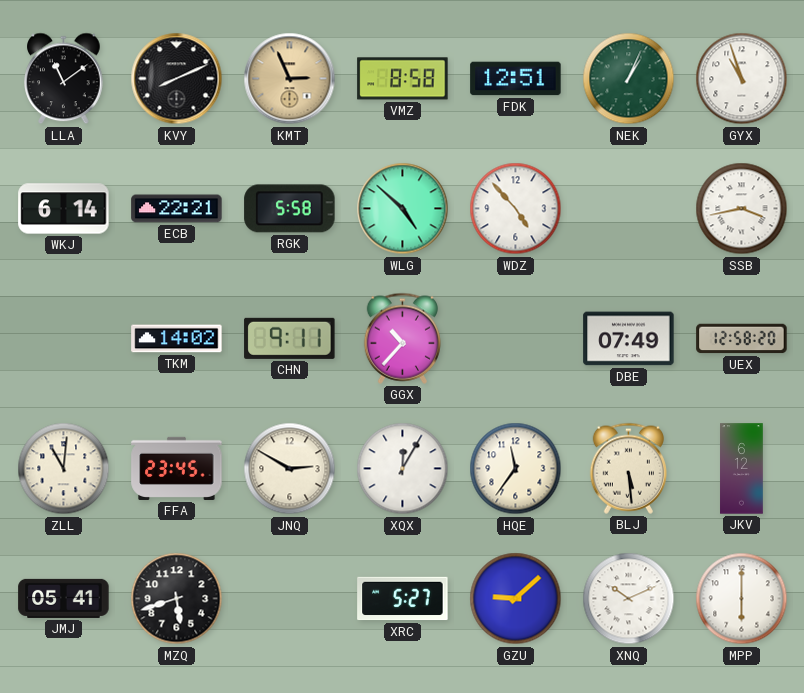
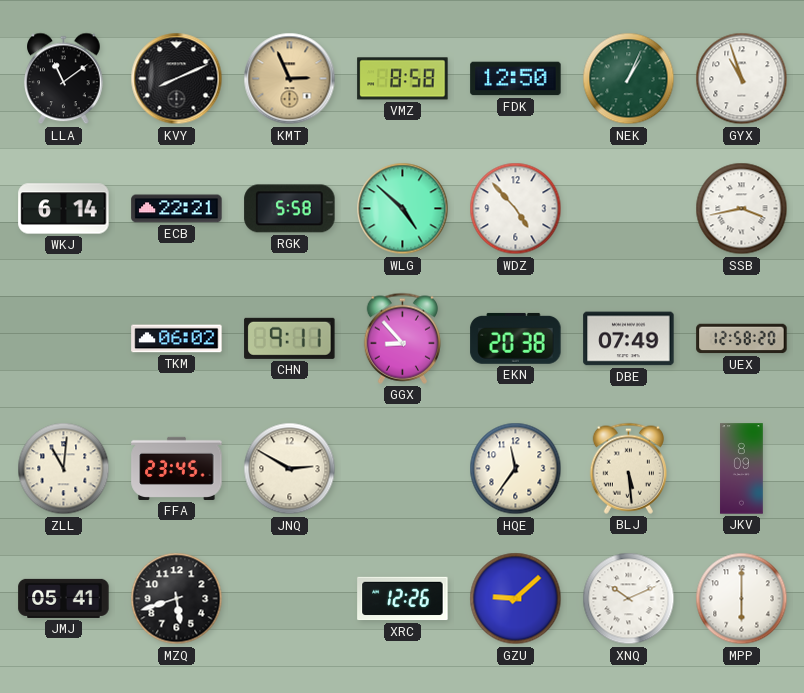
FDK: 12:51 -> 12:50
TKM: 14:02 -> 06:02
GGX: 10:37 -> 8:53
EKN: none -> 20:38
XQX: 12:05 -> none
JKV: 6:12 -> 8:09
XRC: 5:27 -> 12:26
